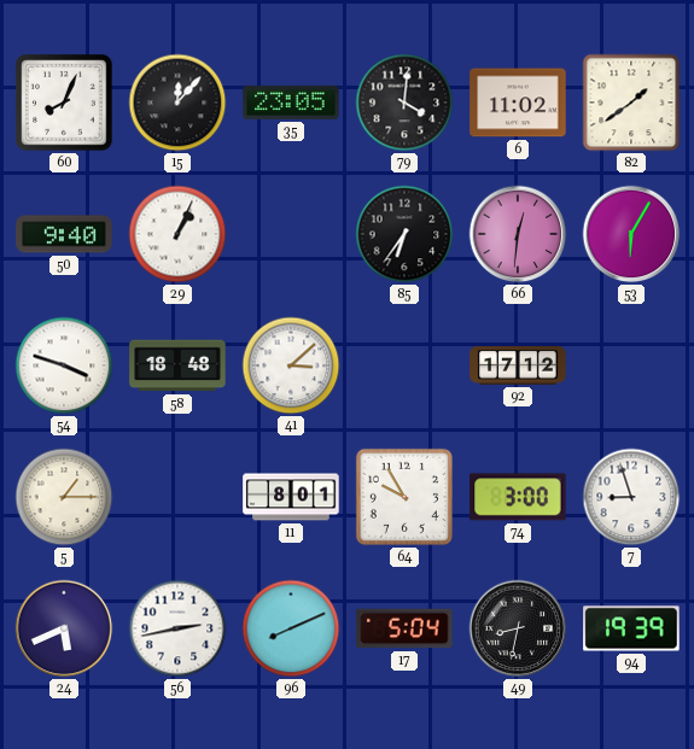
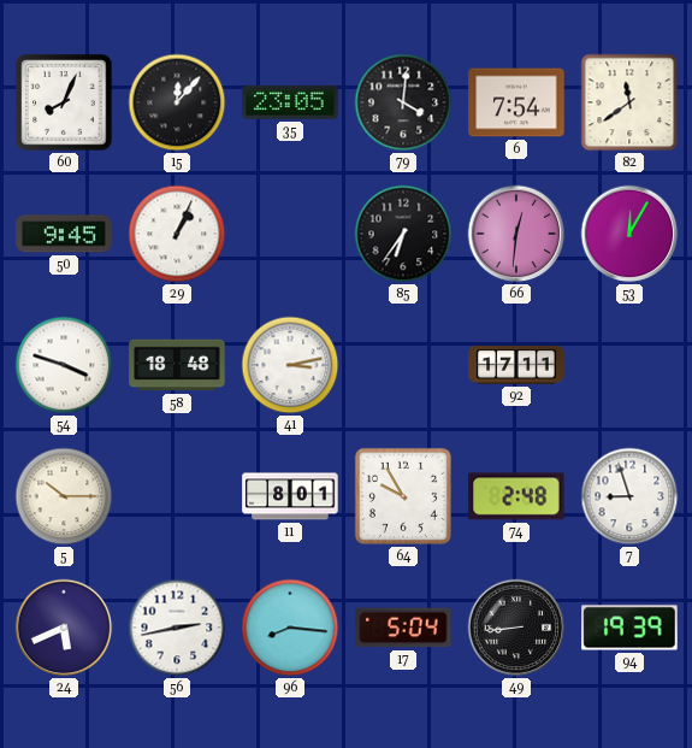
6: 11:02 -> 7:54
82: 1:39 -> 11:39
50: 9:40 -> 9:45
53: 6:05 -> 12:05
41: 3:08 -> 3:13
92: 17:12 -> 17:11
5: 1:15 -> 10:15
74: 3:00 -> 2:48
96: 8:11 -> 8:16
49: 8:32 -> 8:44
